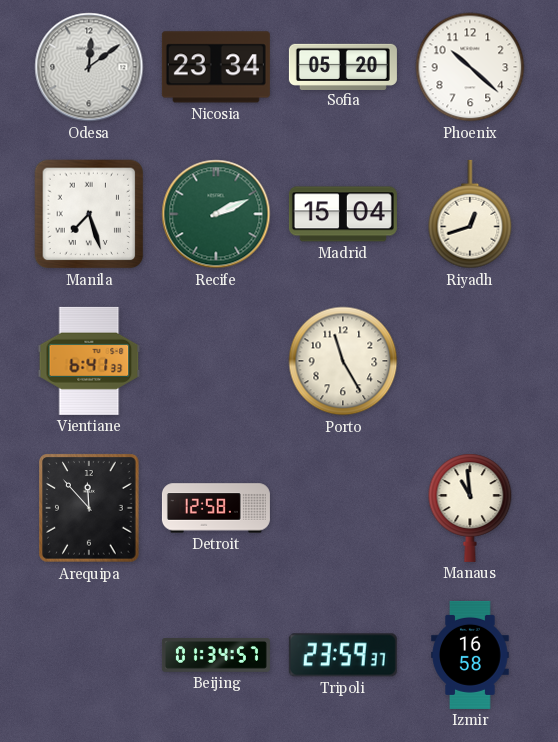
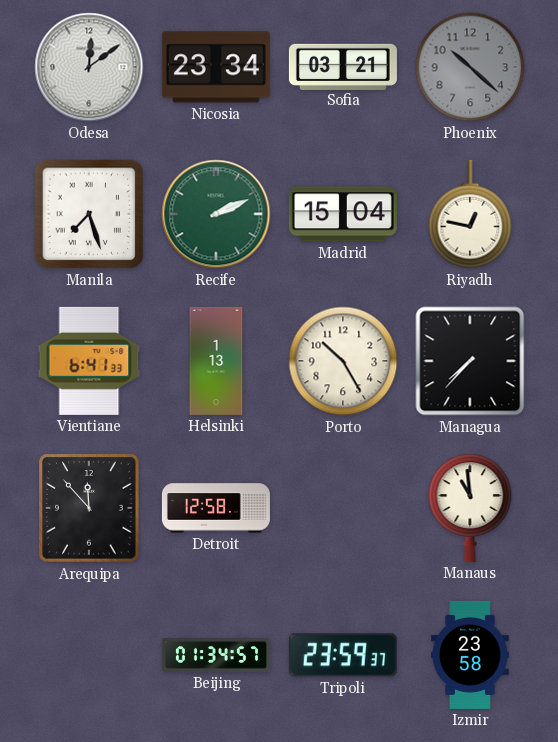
Sofia: 05:20 -> 03:21
Phoenix dial: white -> grey
Riyadh: 12:42 -> 12:47
Helsinki: none -> 1:13
Porto: 11:25 -> 10:25
Managua: none -> 7:37
Izmir: 16:58 -> 23:58
